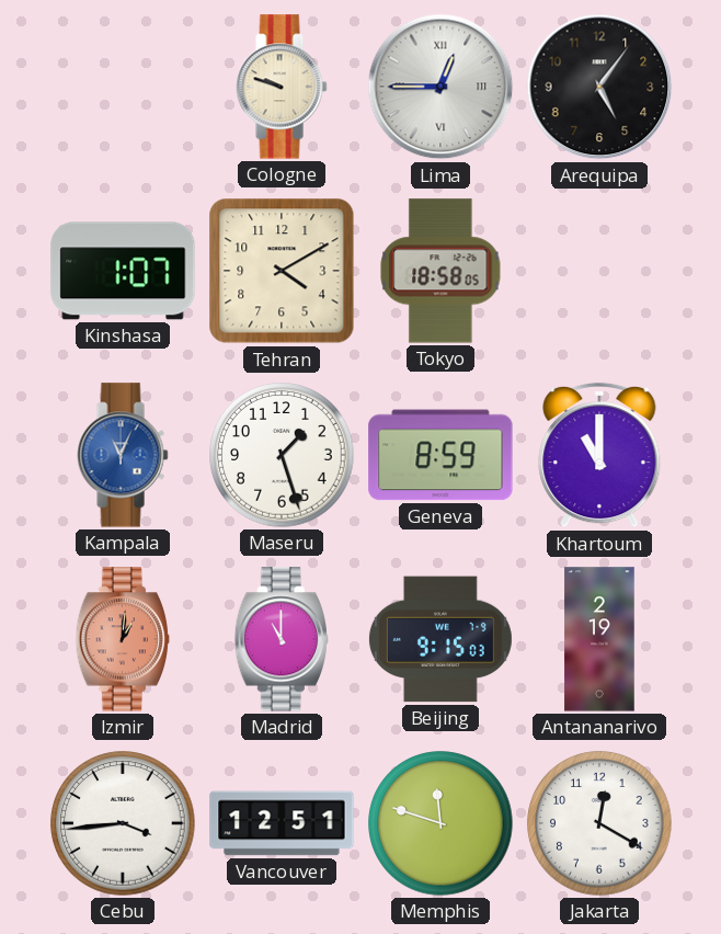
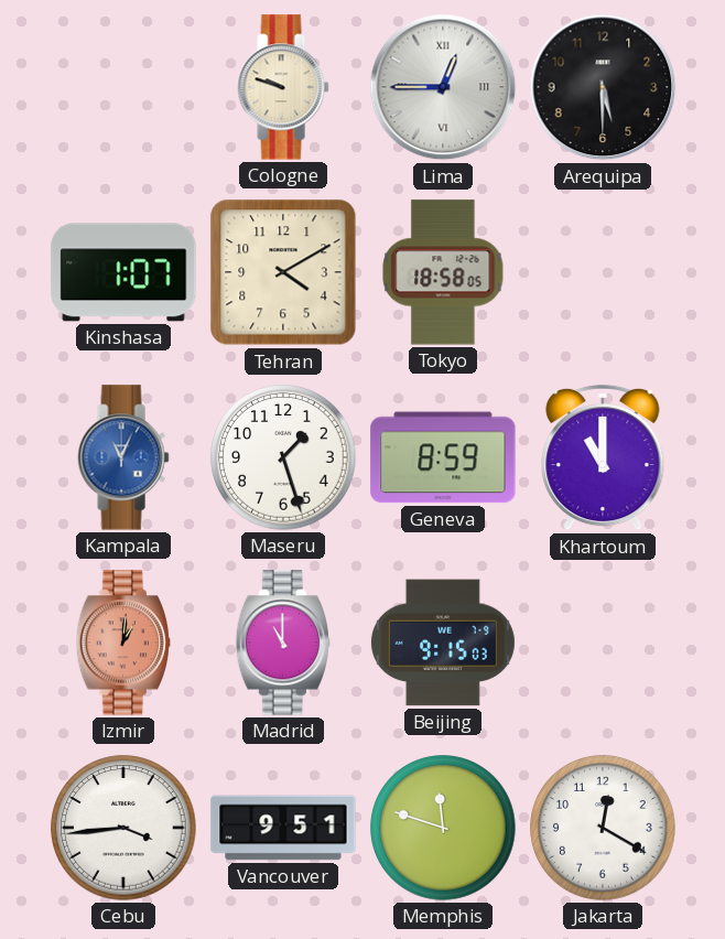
Arequipa: 5:06 -> 5:30
Antananarivo: 2:19 -> none
Vancouver: 12:51 -> 9:51
